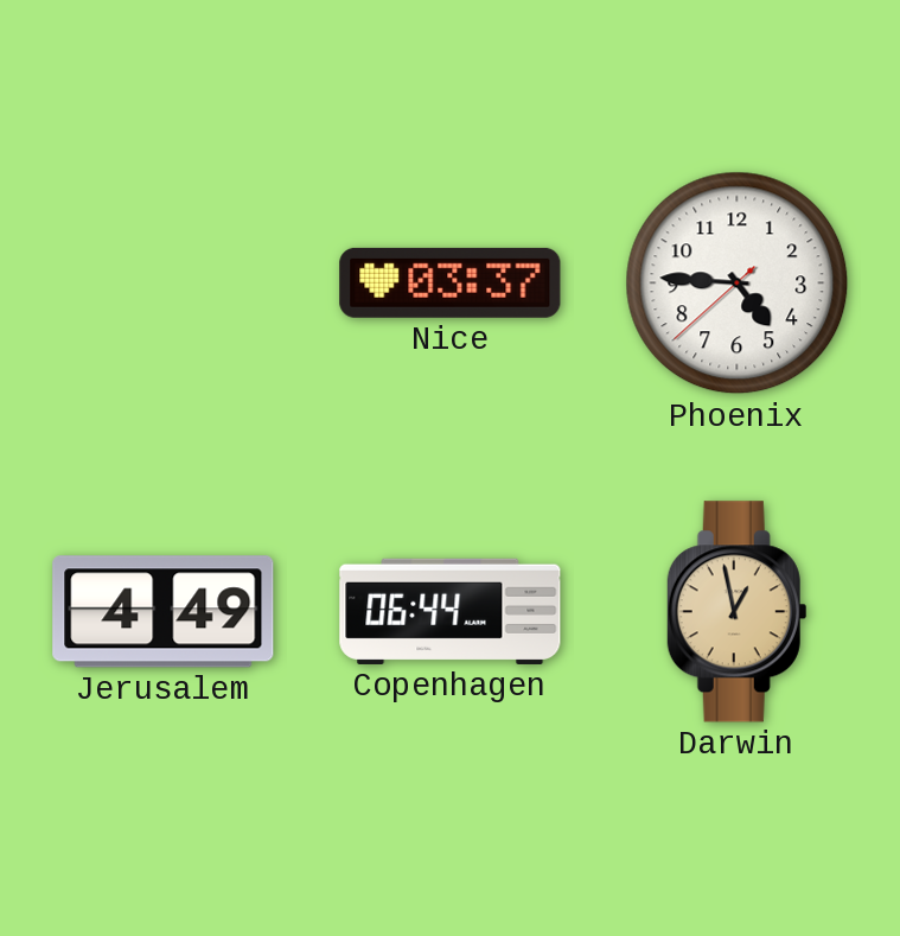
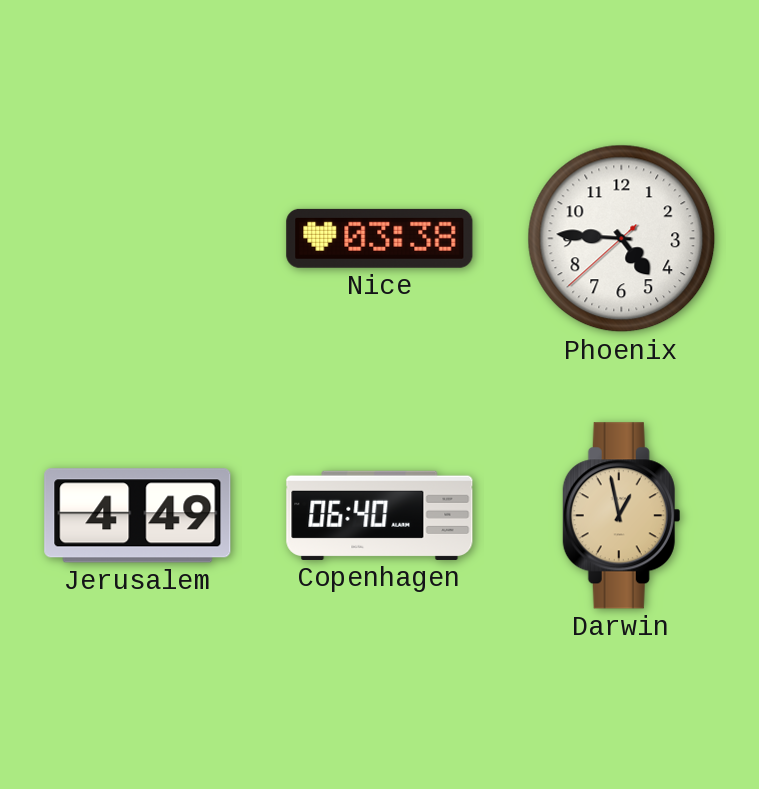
Nice: 03:37 -> 03:38
Copenhagen: 06:44 -> 06:40
